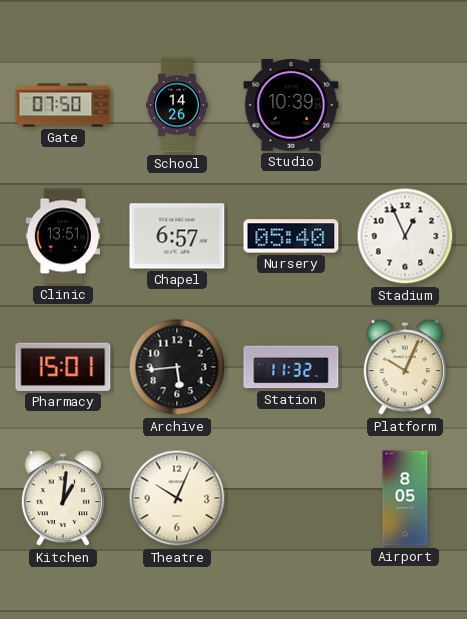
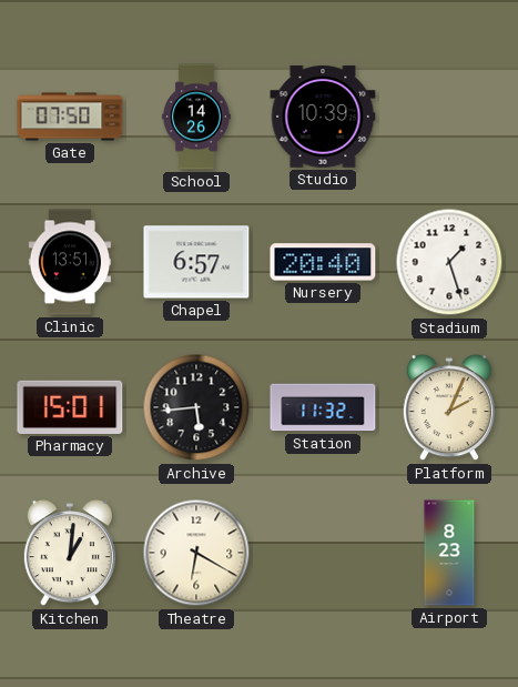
Nursery: 05:40 -> 20:40
Stadium: 12:56 -> 1:27
Platform: 10:04 -> 2:04
Theatre: 10:04 -> 6:20
Airport: 8:05 -> 8:23
